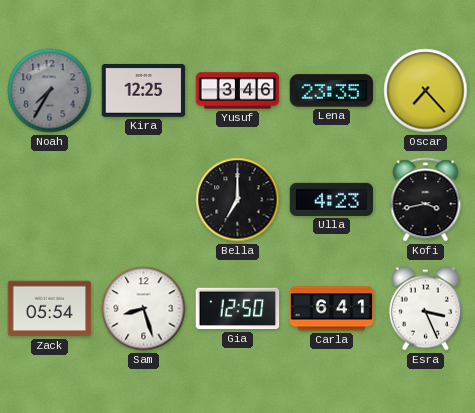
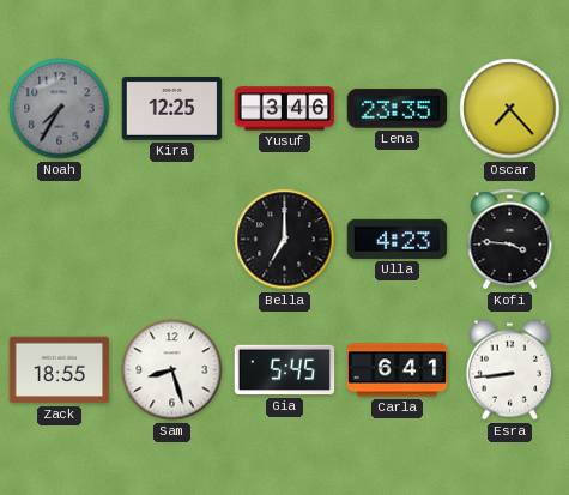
Kofi: 3:43 -> 3:46
Zack: 05:54 -> 18:55
Gia: 12:50 -> 5:45
Esra: 3:26 -> 8:44
